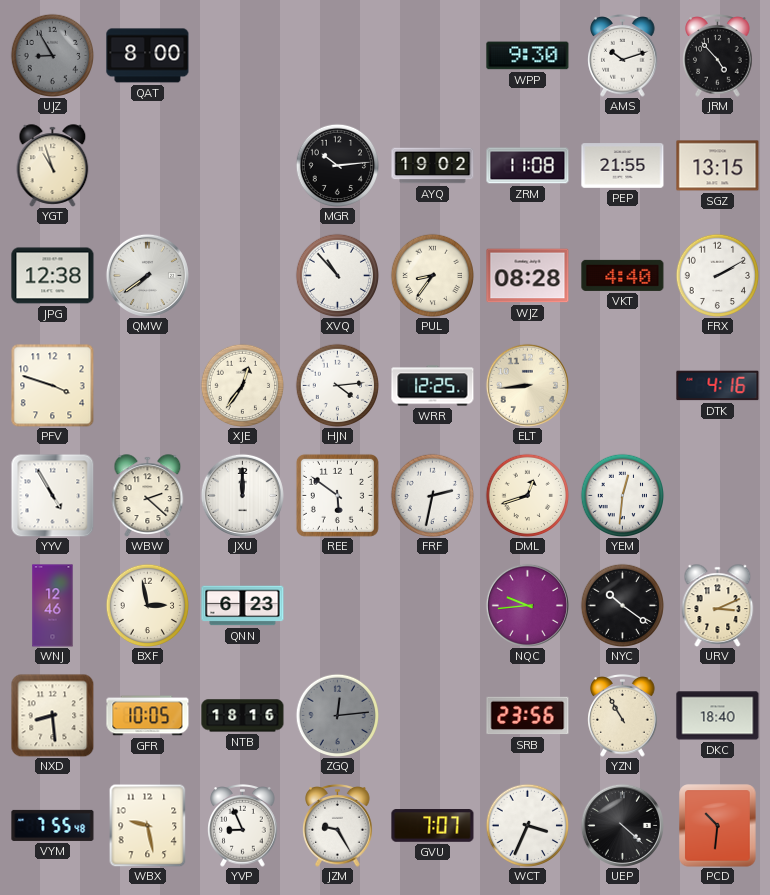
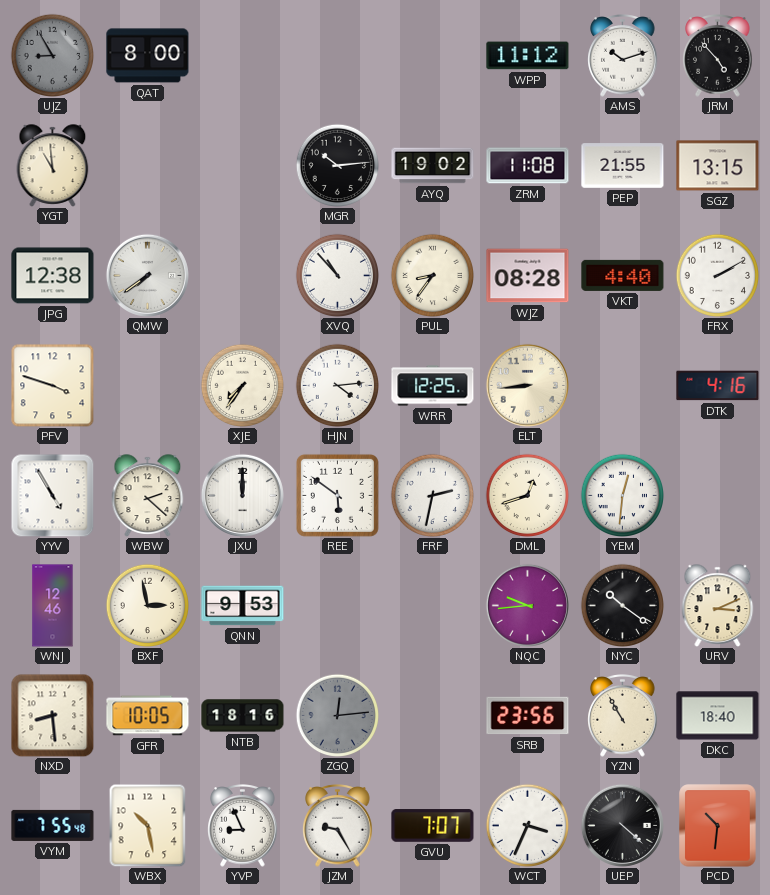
WPP: 9:30 -> 11:12
YGT: 10:57 -> 10:59
XJE: 12:36 -> 7:36
QNN: 6:23 -> 9:53
WBX: 9:28 -> 10:28
